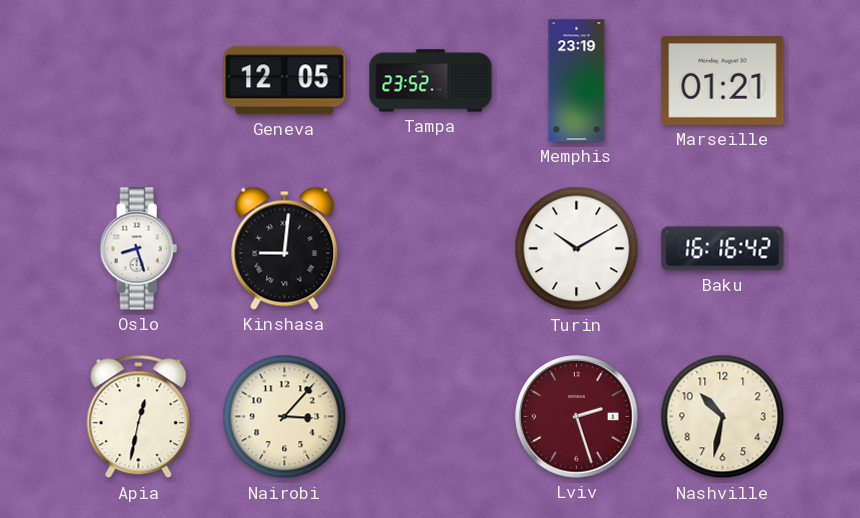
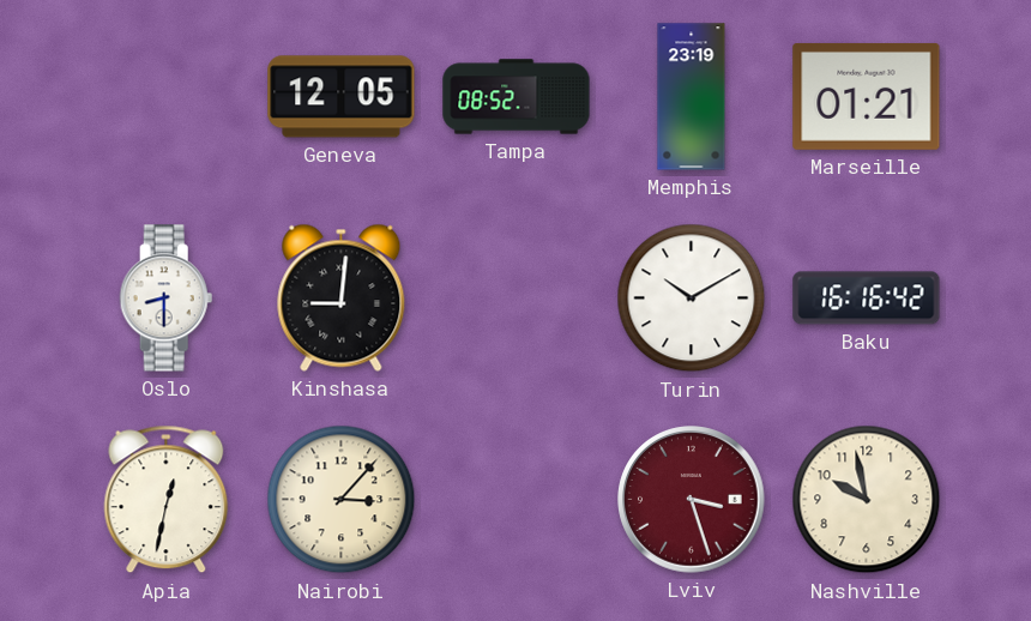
Tampa: 23:52 -> 08:52
Oslo: 8:27 -> 8:30
Lviv: 2:27 -> 3:27
Nashville: 10:32 -> 9:58
